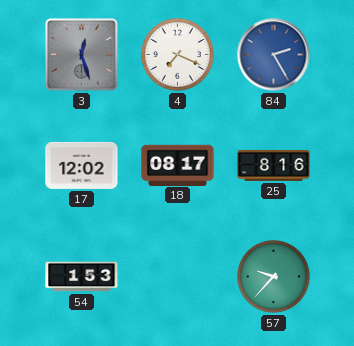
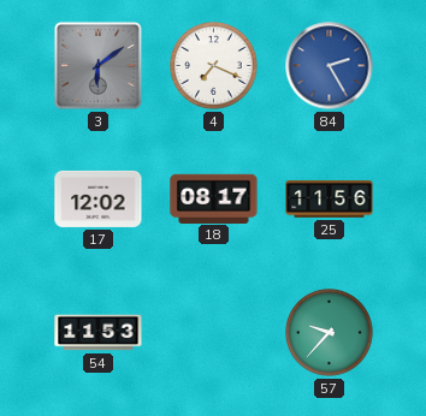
3: 12:27 -> 6:09
25: 8:16 -> 11:56
54: 1:53 -> 11:53
